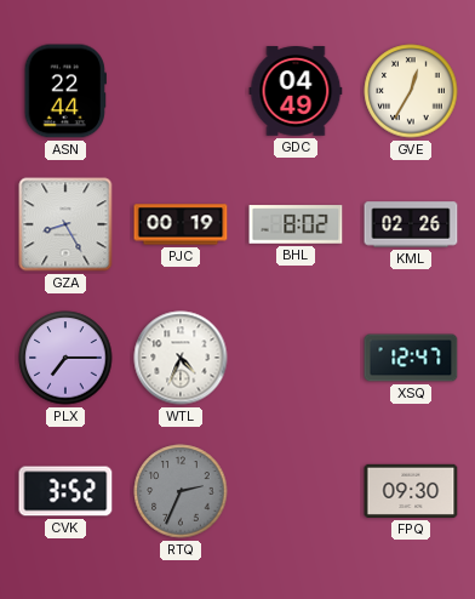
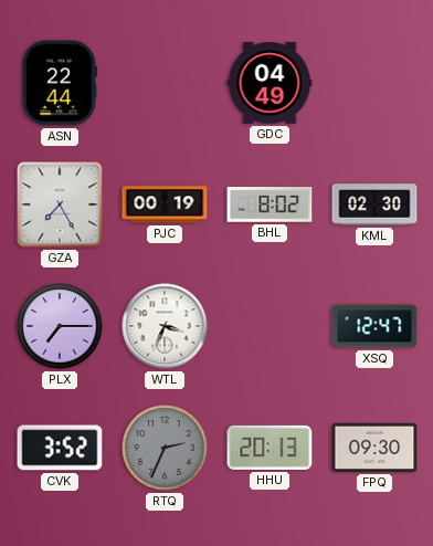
GVE: 12:35 -> none
GZA: 8:25 -> 7:25
KML: 02:26 -> 02:30
WTL: 4:34 -> 3:34
HHU: none -> 20:13
